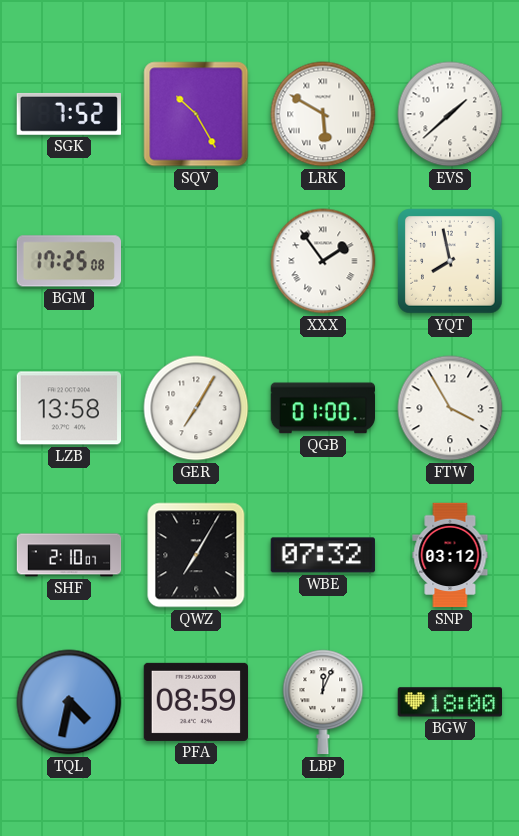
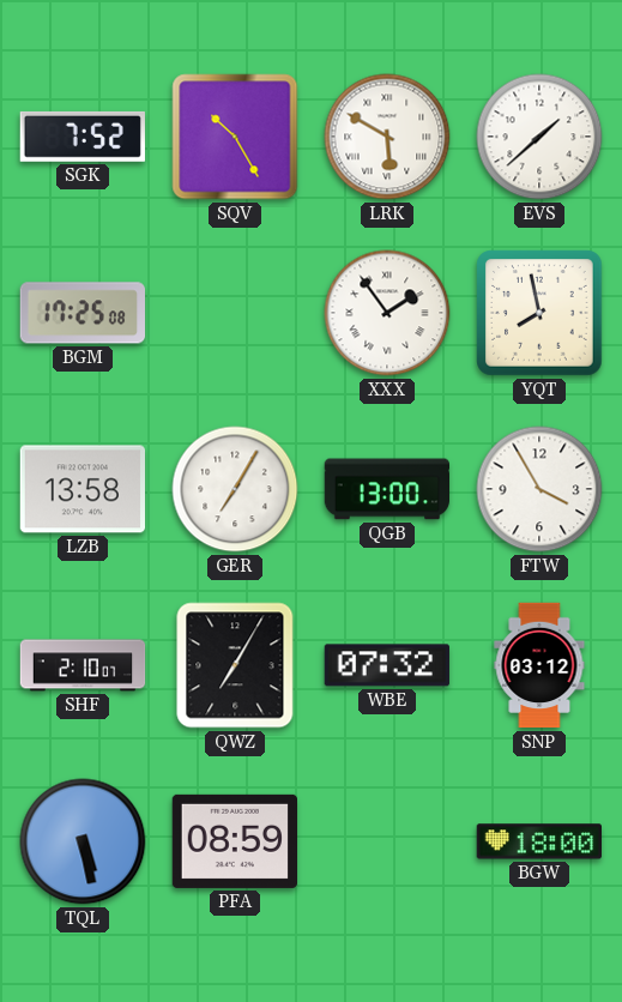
QGB: 01:00 -> 13:00
TQL: 4:32 -> 5:28
LBP: 12:04 -> none
